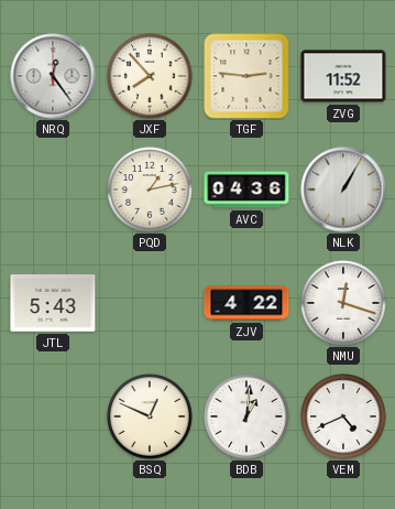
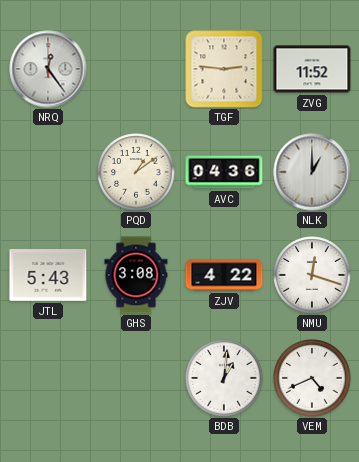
JXF: 7:53 -> none
PQD: 1:13 -> 1:09
NLK: 1:05 -> 1:00
GHS: none -> 3:08
BSQ: 12:49 -> none
